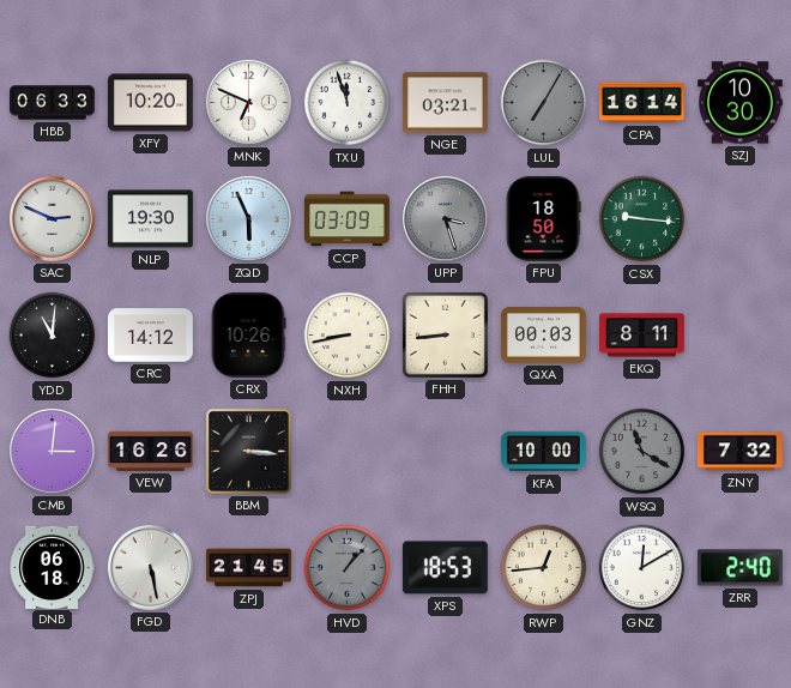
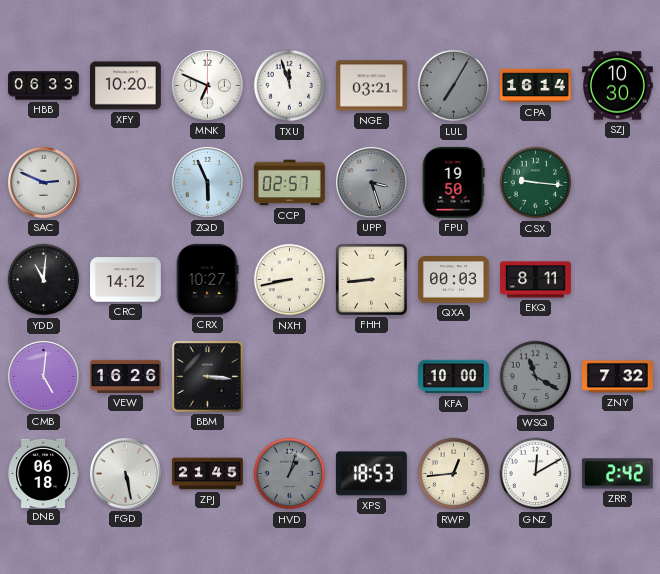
NLP: 19:30 -> none
CCP: 03:09 -> 02:57
FPU: 18:50 -> 19:50
CRX: 10:26 -> 10:27
CMB: 3:01 -> 5:01
HVD: 1:07 -> 1:03
ZRR: 2:40 -> 2:42
